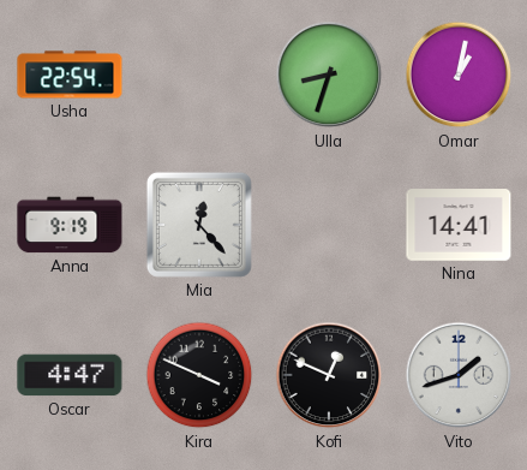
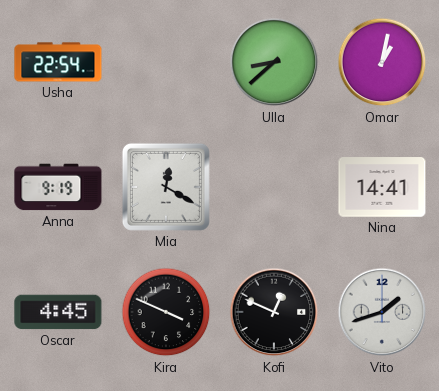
Ulla: 8:33 -> 8:38
Mia: 12:23 -> 12:20
Oscar: 4:47 -> 4:45
